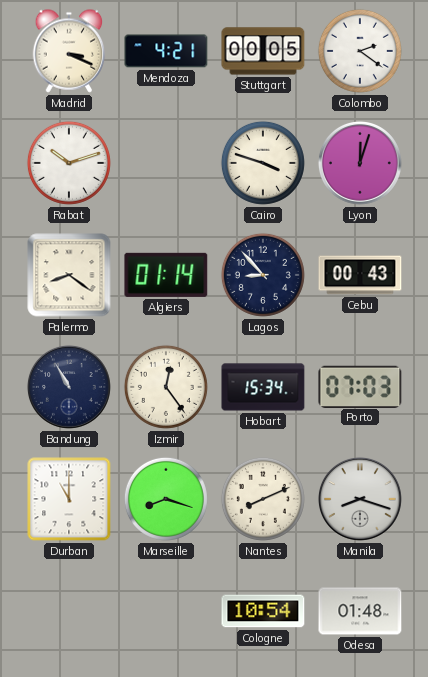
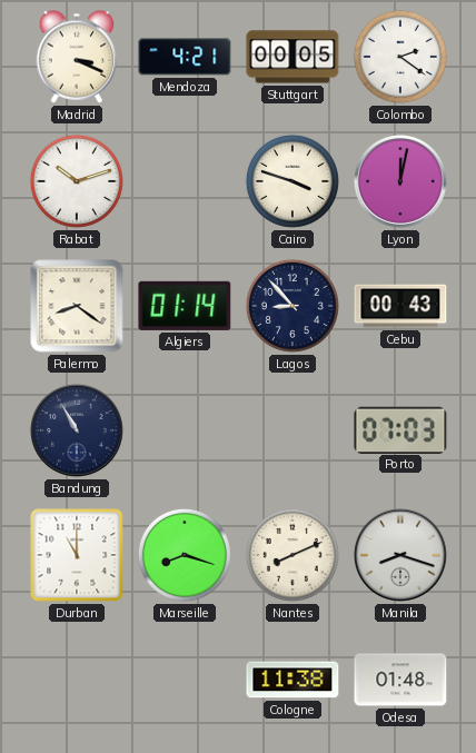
Lyon: 12:03 -> 12:02
Izmir: 12:24 -> none
Hobart: 15:34 -> none
Cologne: 10:54 -> 11:38
